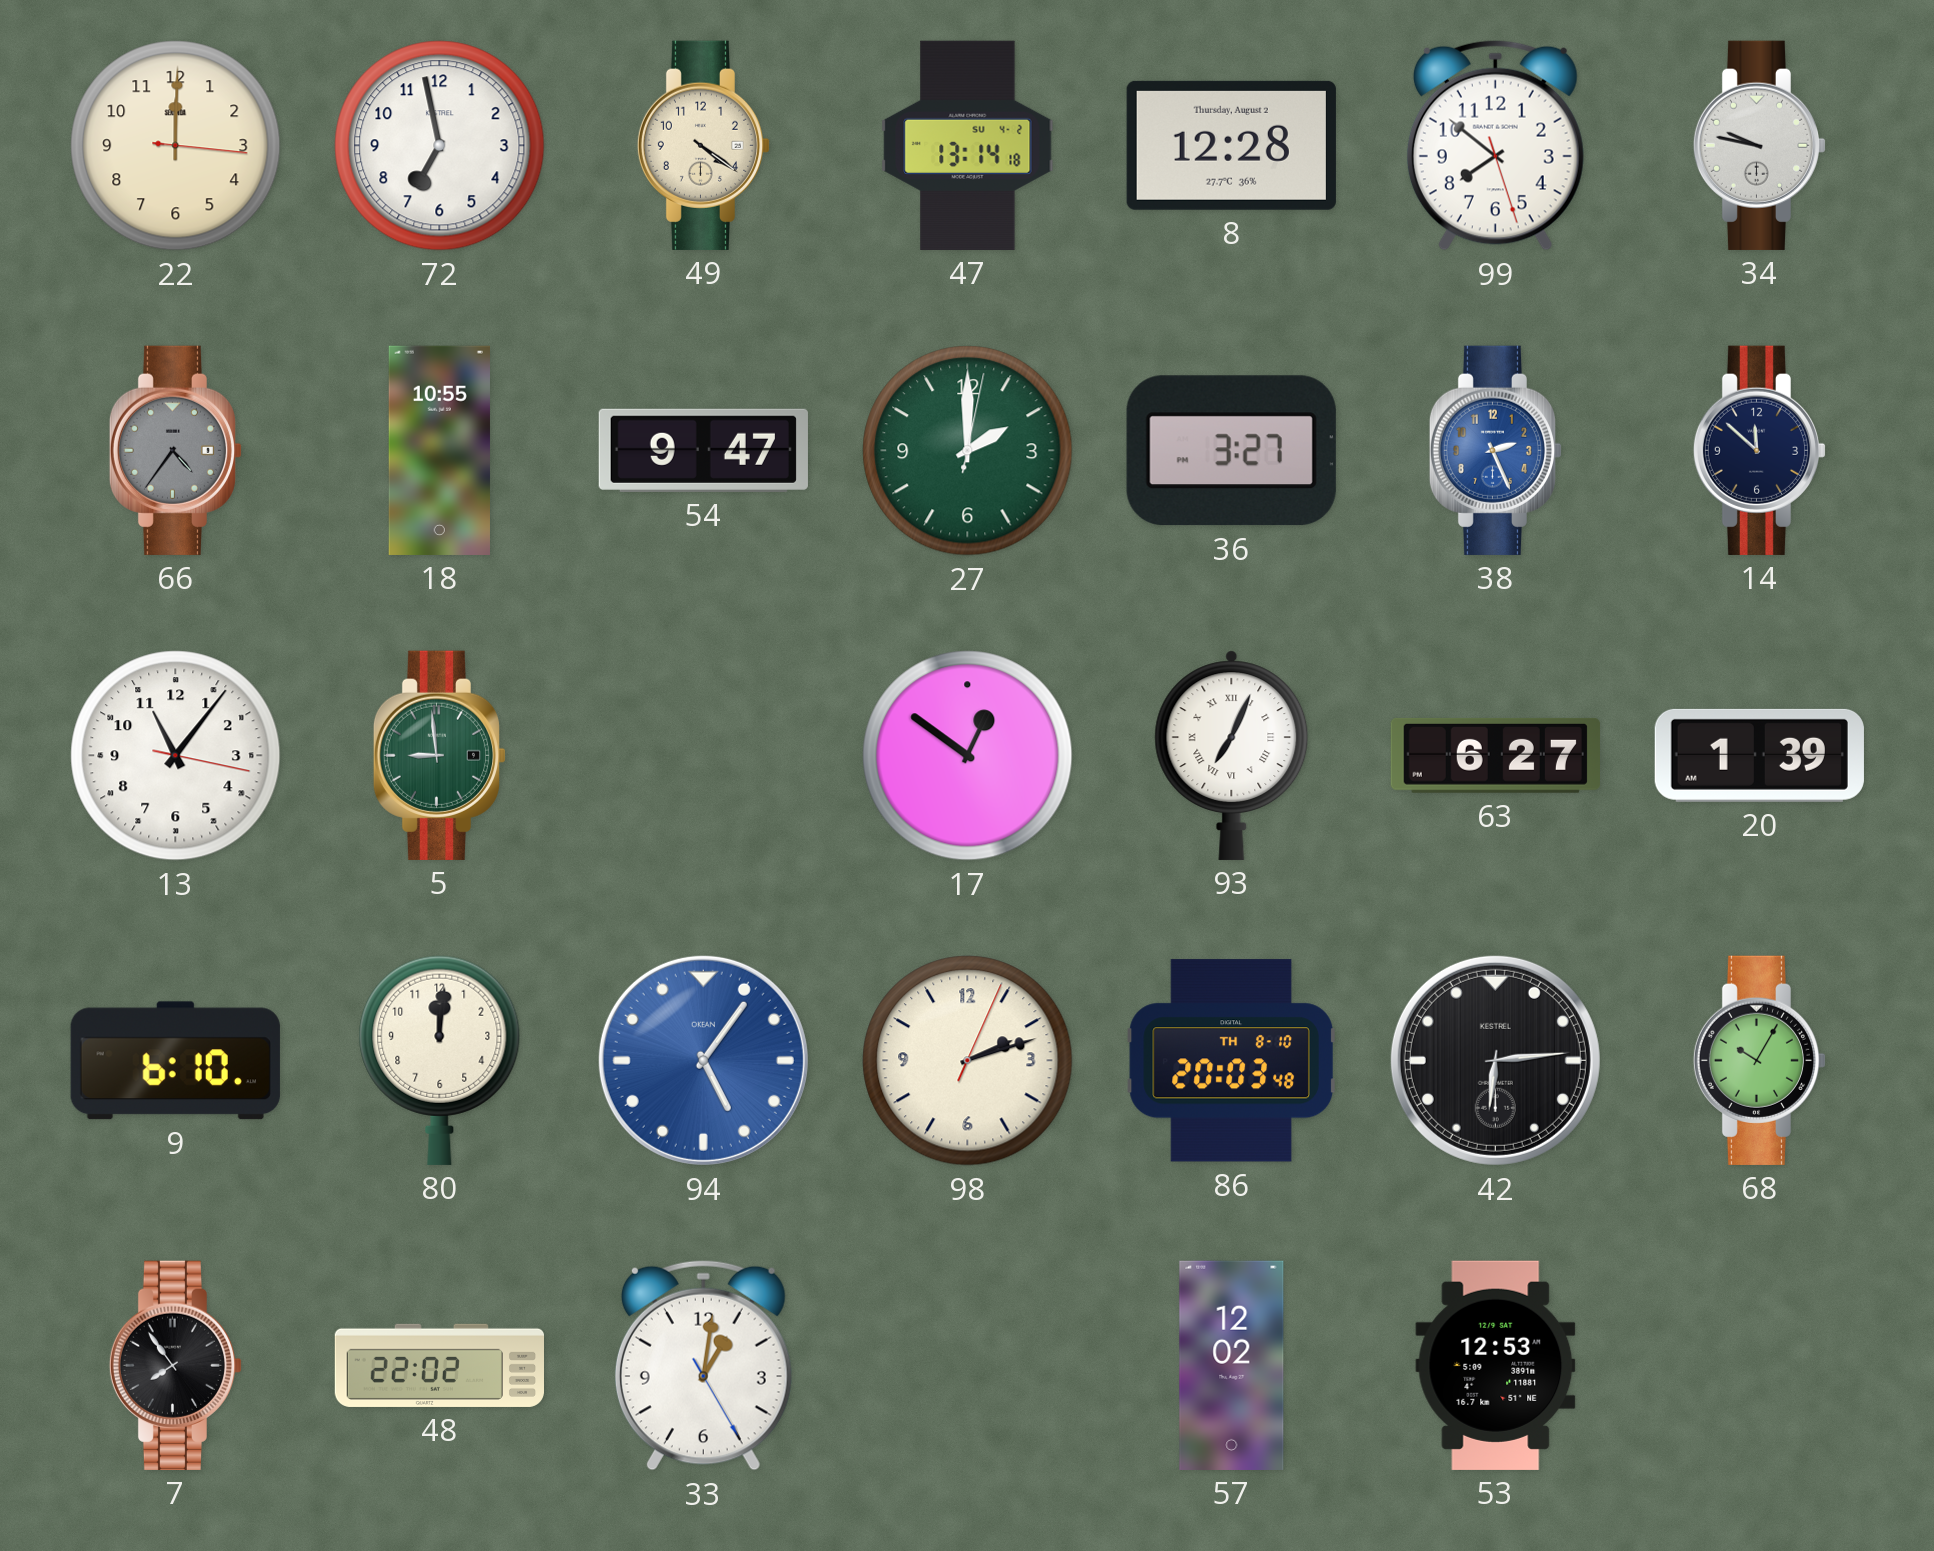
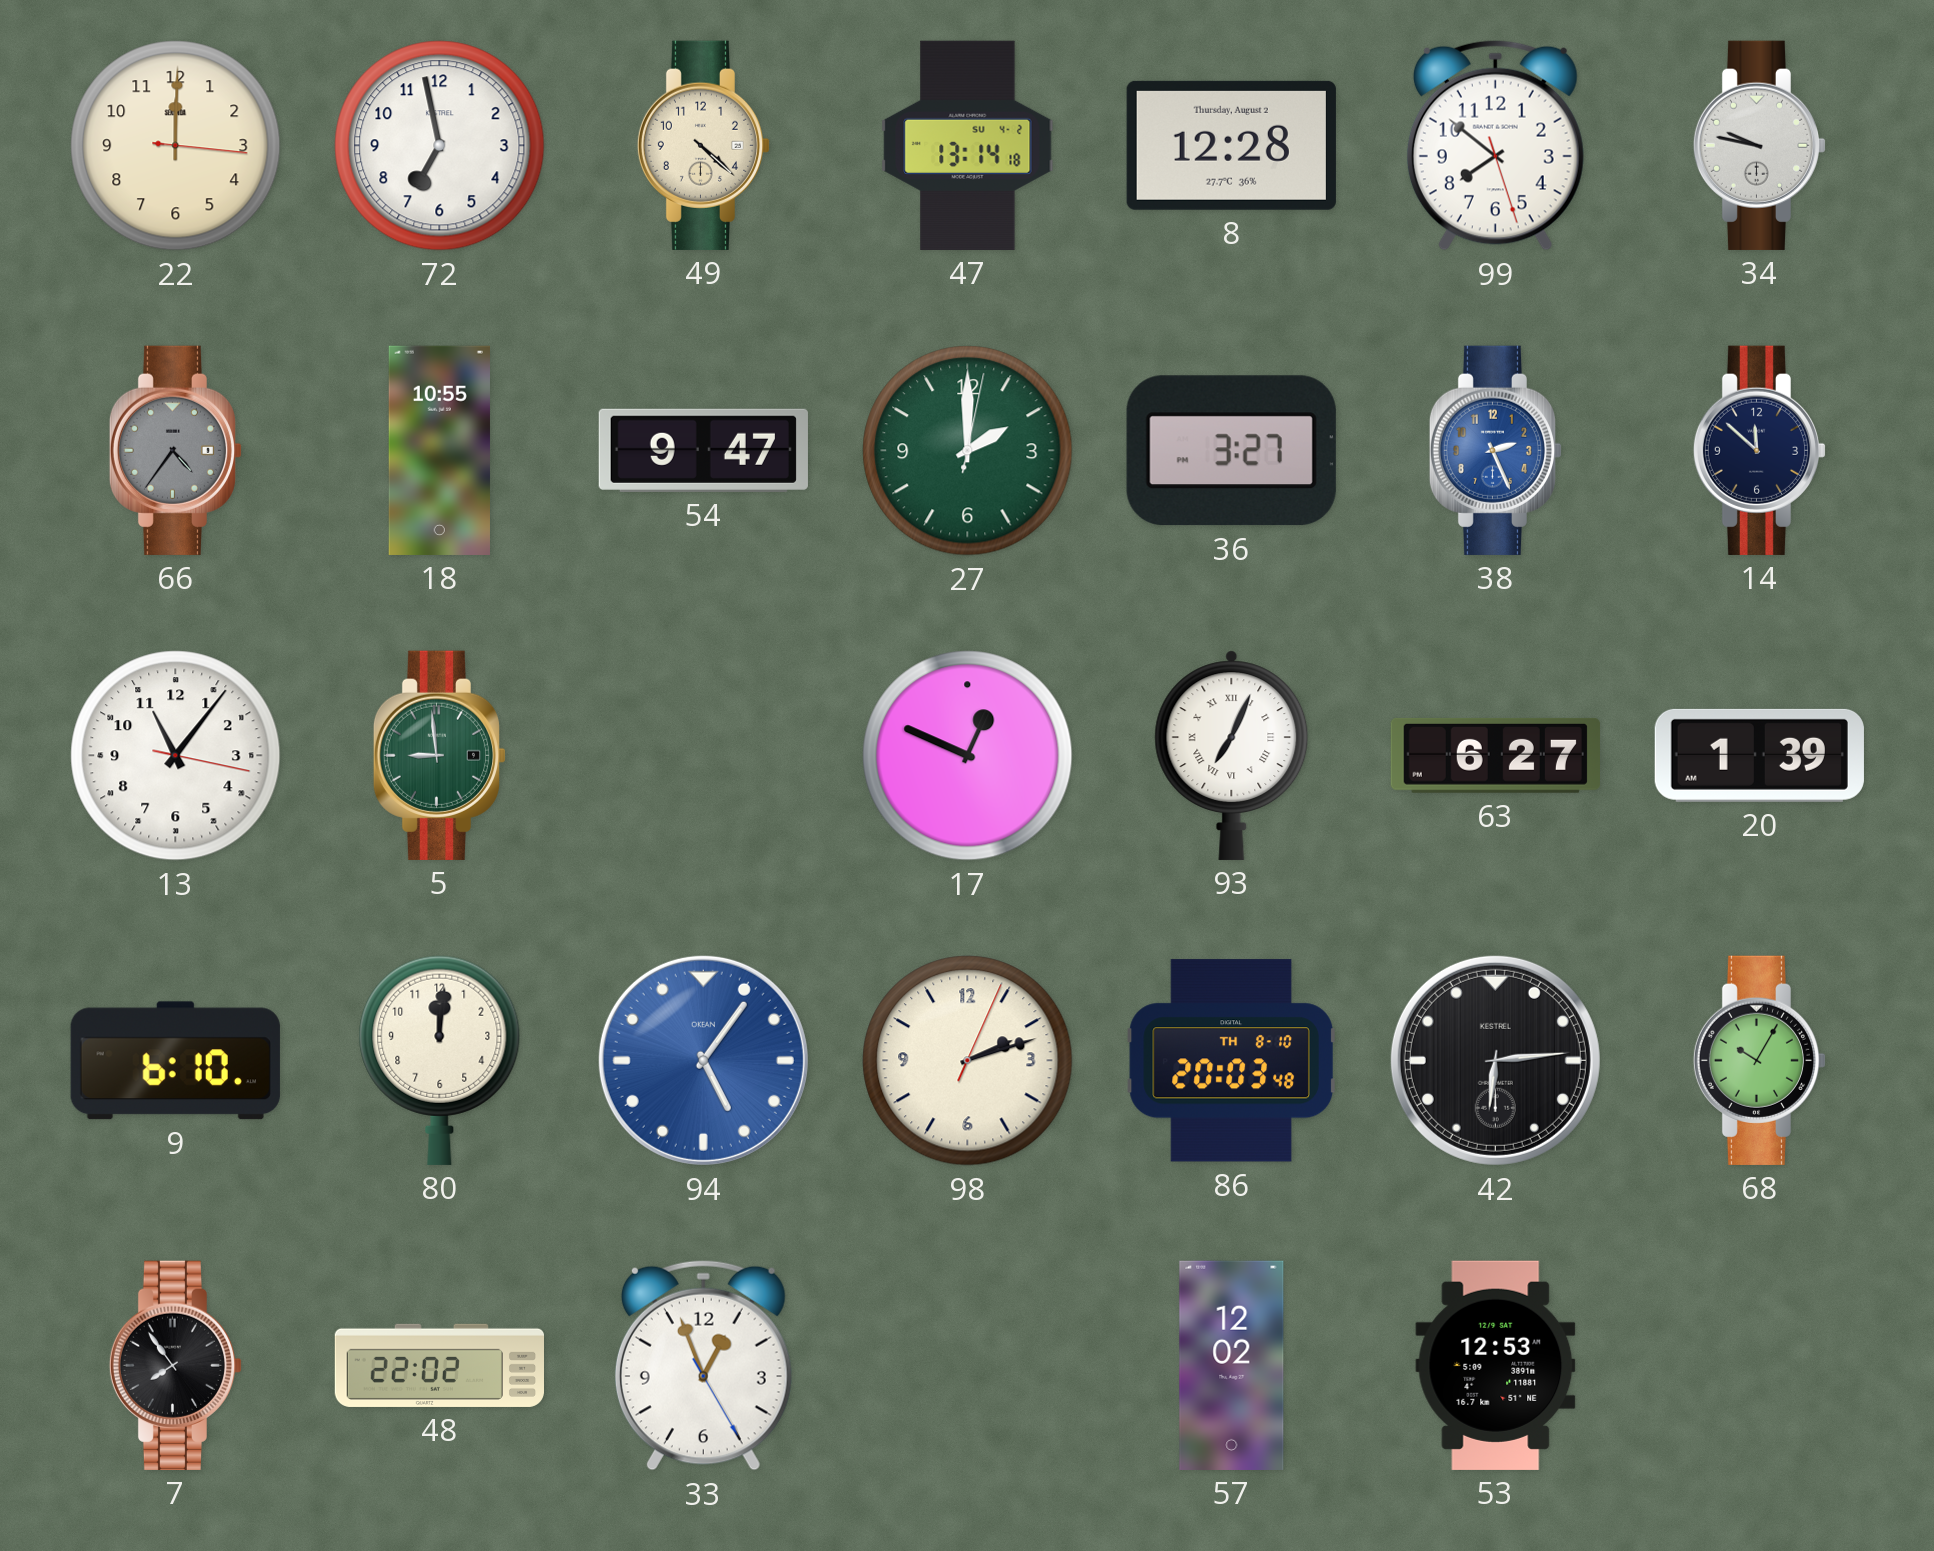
49: 4:21 -> 4:22
17: 12:51 -> 12:49
33: 1:01 -> 12:56
